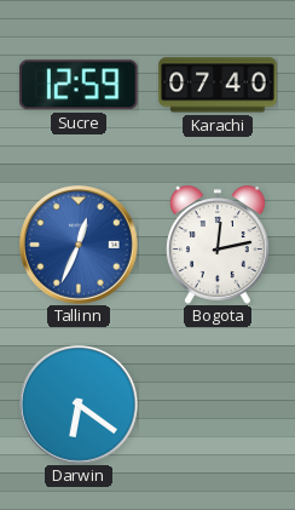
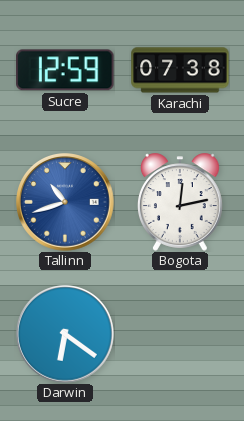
Karachi: 07:40 -> 07:38
Tallinn: 12:34 -> 10:42
